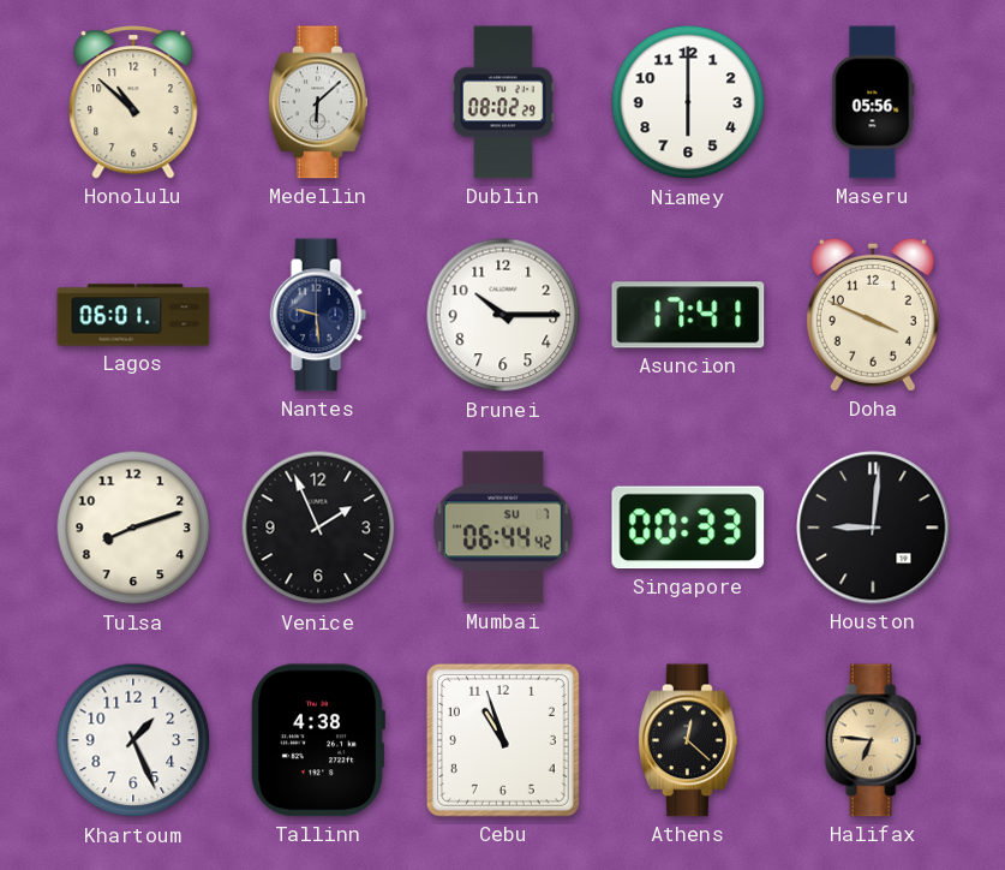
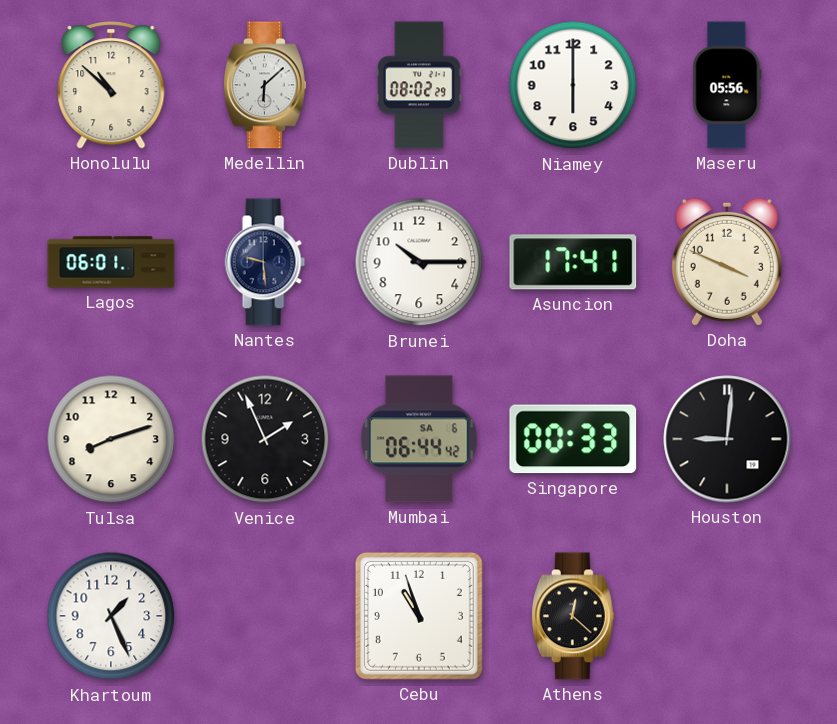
Mumbai date: SU 7 -> SA 6
Tallinn: 4:38 -> none
Halifax: 6:46 -> none
